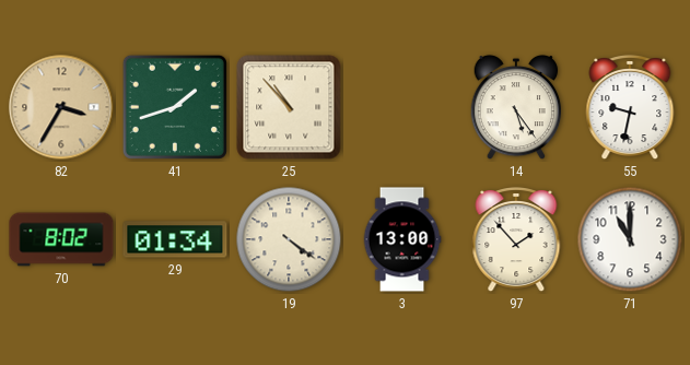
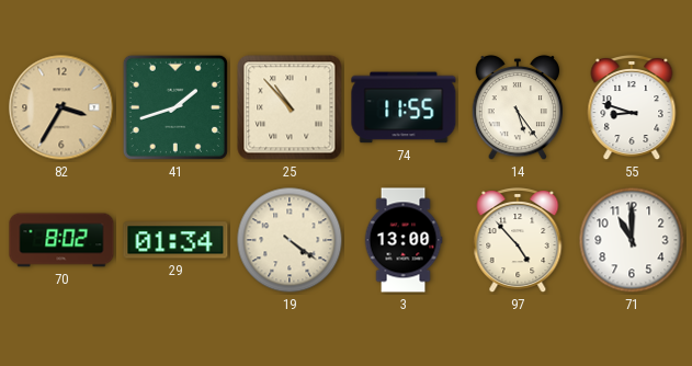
74: none -> 11:55
55: 9:32 -> 8:48
97: 1:53 -> 4:53
